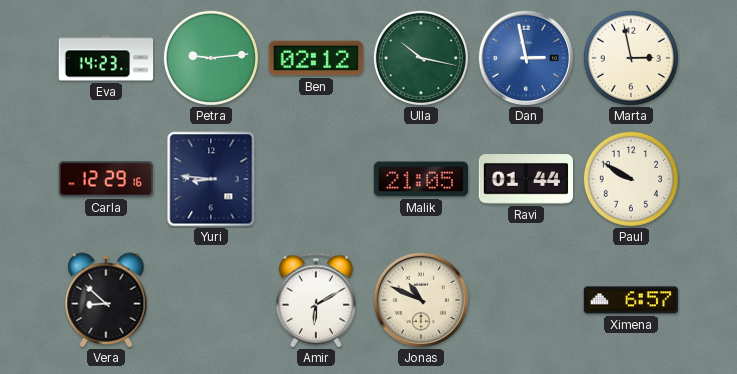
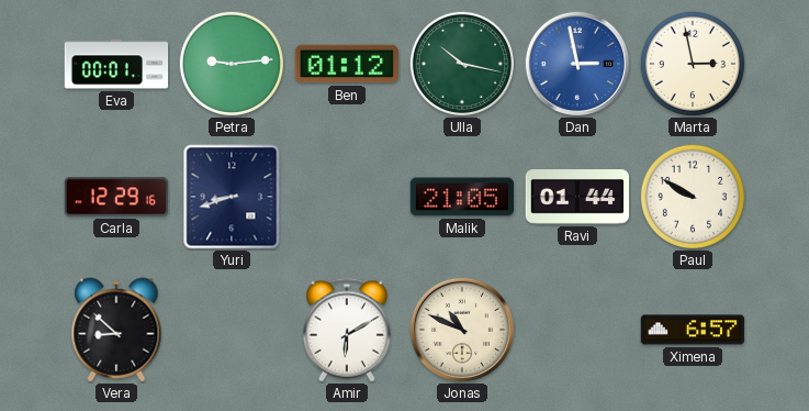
Eva: 14:23 -> 00:01
Ben: 02:12 -> 01:12
Yuri: 8:46 -> 8:42
